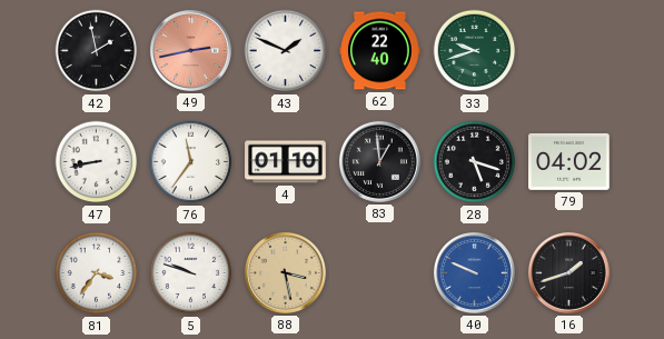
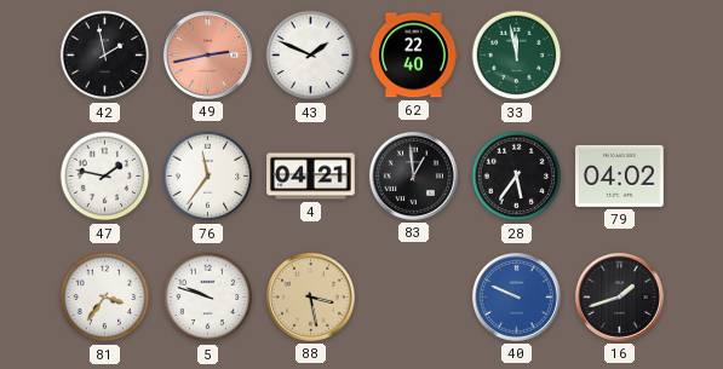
33: 9:42 -> 11:58
47: 8:43 -> 1:47
4: 01:10 -> 04:21
28: 5:18 -> 5:36
